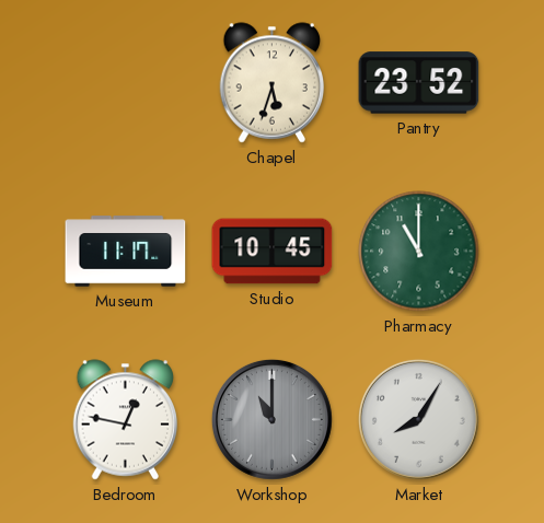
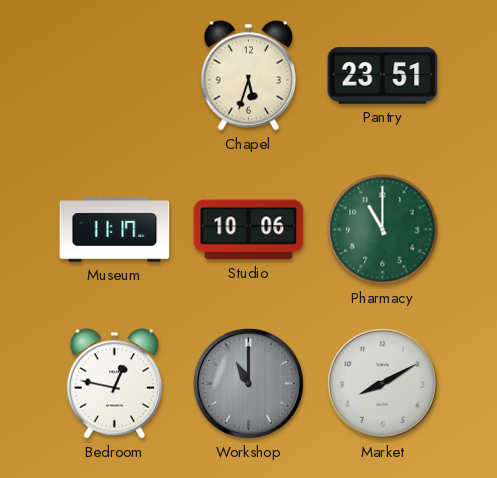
Pantry: 23:52 -> 23:51
Studio: 10:45 -> 10:06
Market: 8:05 -> 8:10
